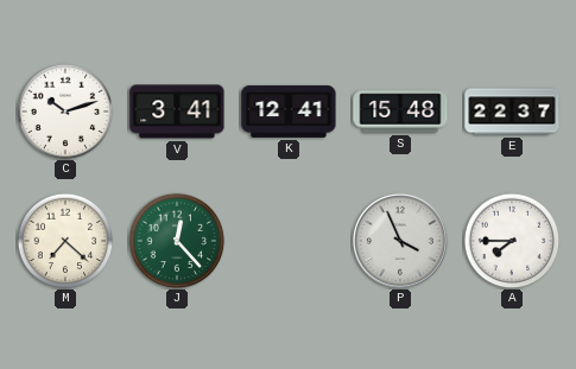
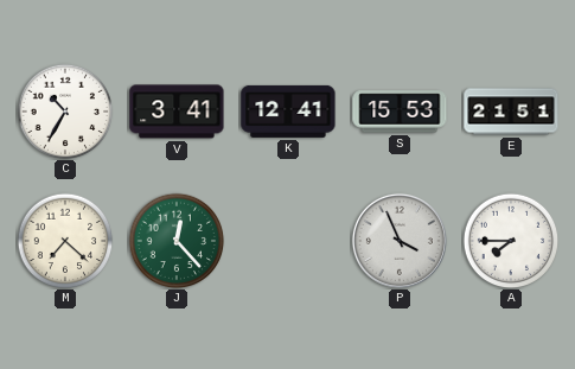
C: 10:12 -> 10:35
S: 15:48 -> 15:53
E: 22:37 -> 21:51
